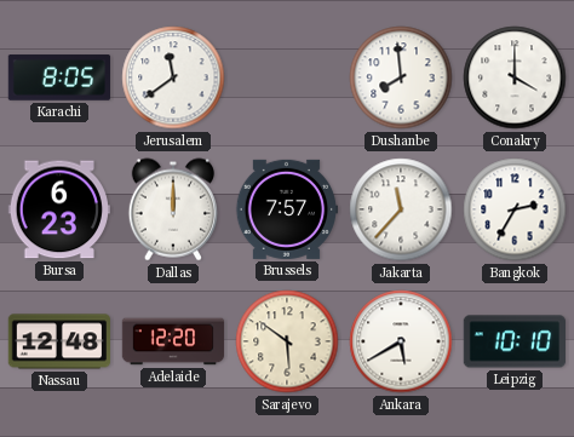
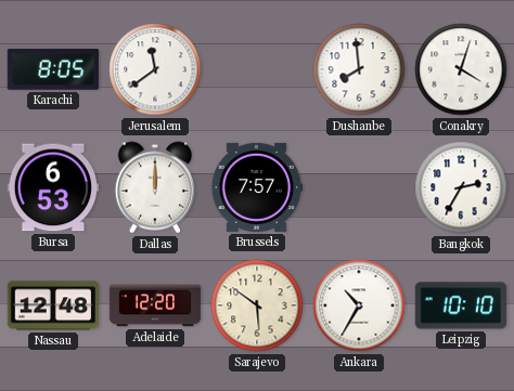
Conakry: 4:00 -> 4:03
Bursa: 6:23 -> 6:53
Jakarta: 11:37 -> none
Ankara: 5:40 -> 10:35
